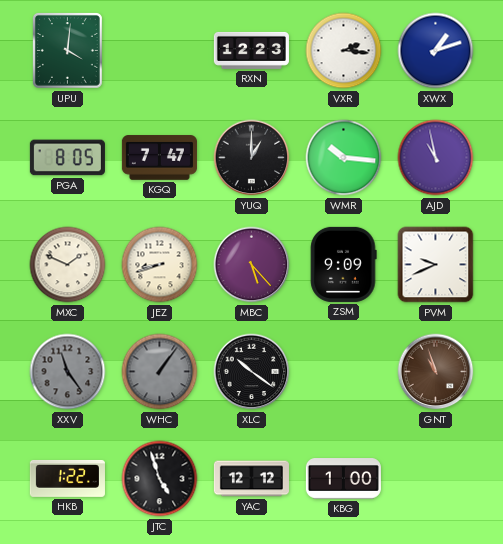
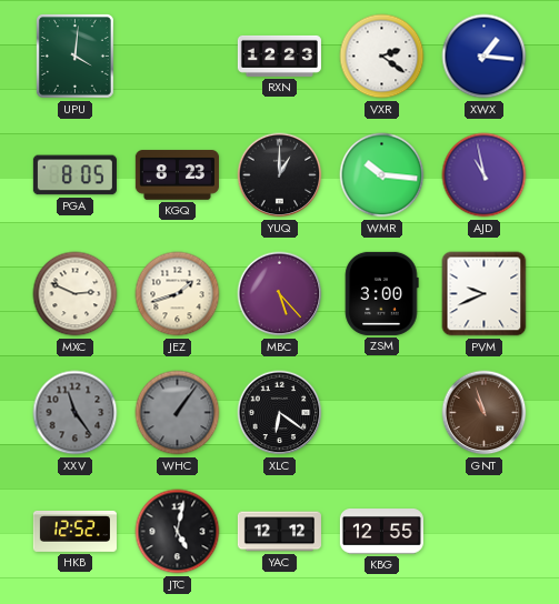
VXR: 2:16 -> 2:21
XWX: 1:12 -> 1:16
KGQ: 7:47 -> 8:23
MXC: 1:49 -> 2:49
JEZ: 8:42 -> 1:42
ZSM: 9:09 -> 3:00
XLC: 10:21 -> 6:21
HKB: 1:22 -> 12:52
JTC: 4:57 -> 5:02
KBG: 1:00 -> 12:55
